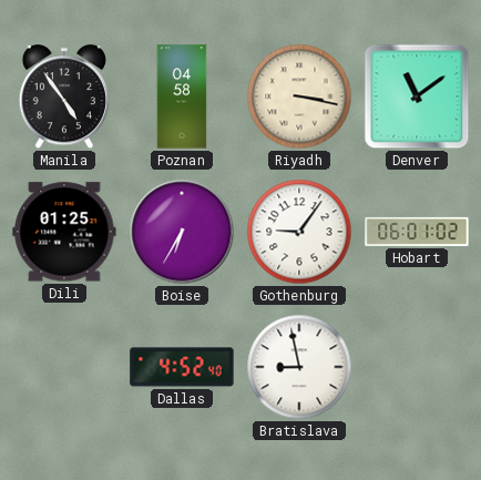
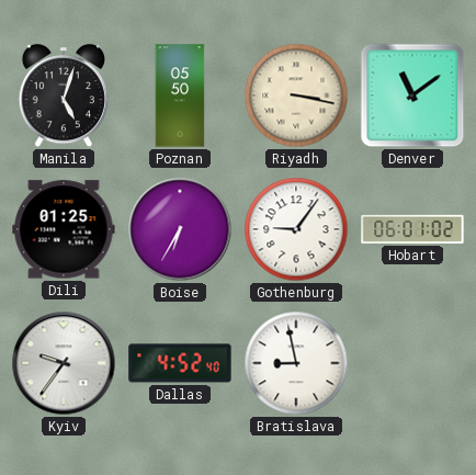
Manila: 4:54 -> 5:03
Poznan: 04:58 -> 05:50
Kyiv: none -> 9:36
